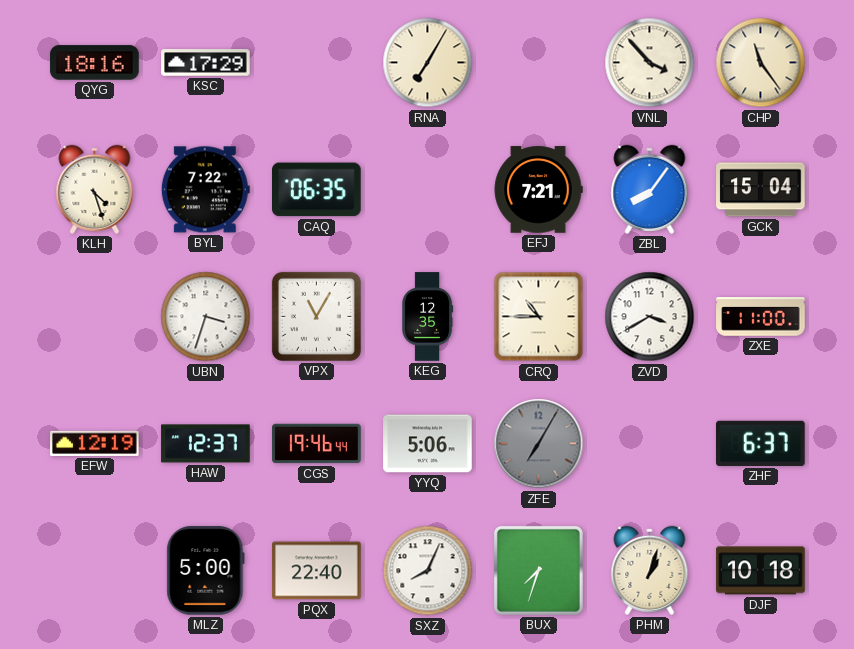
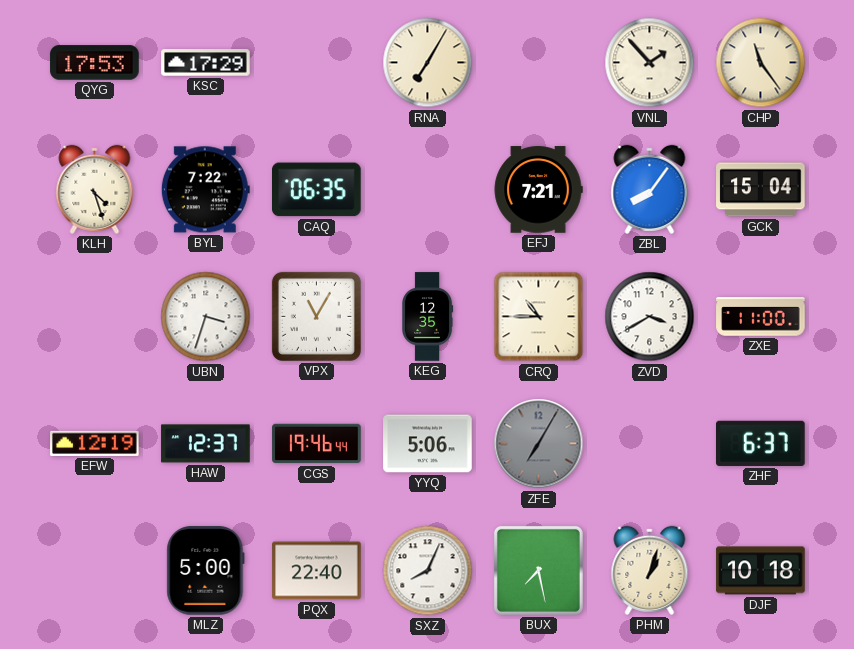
QYG: 18:16 -> 17:53
VNL: 3:53 -> 1:53
BUX: 7:33 -> 7:28
